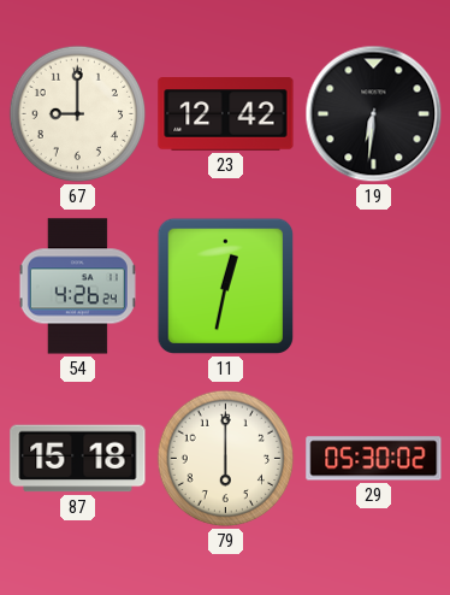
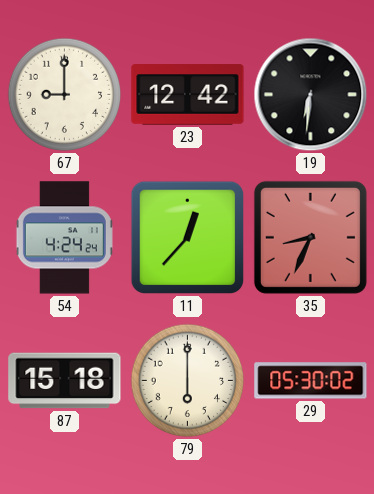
54: 4:26 -> 4:24
11: 12:32 -> 12:37
35: none -> 8:34
